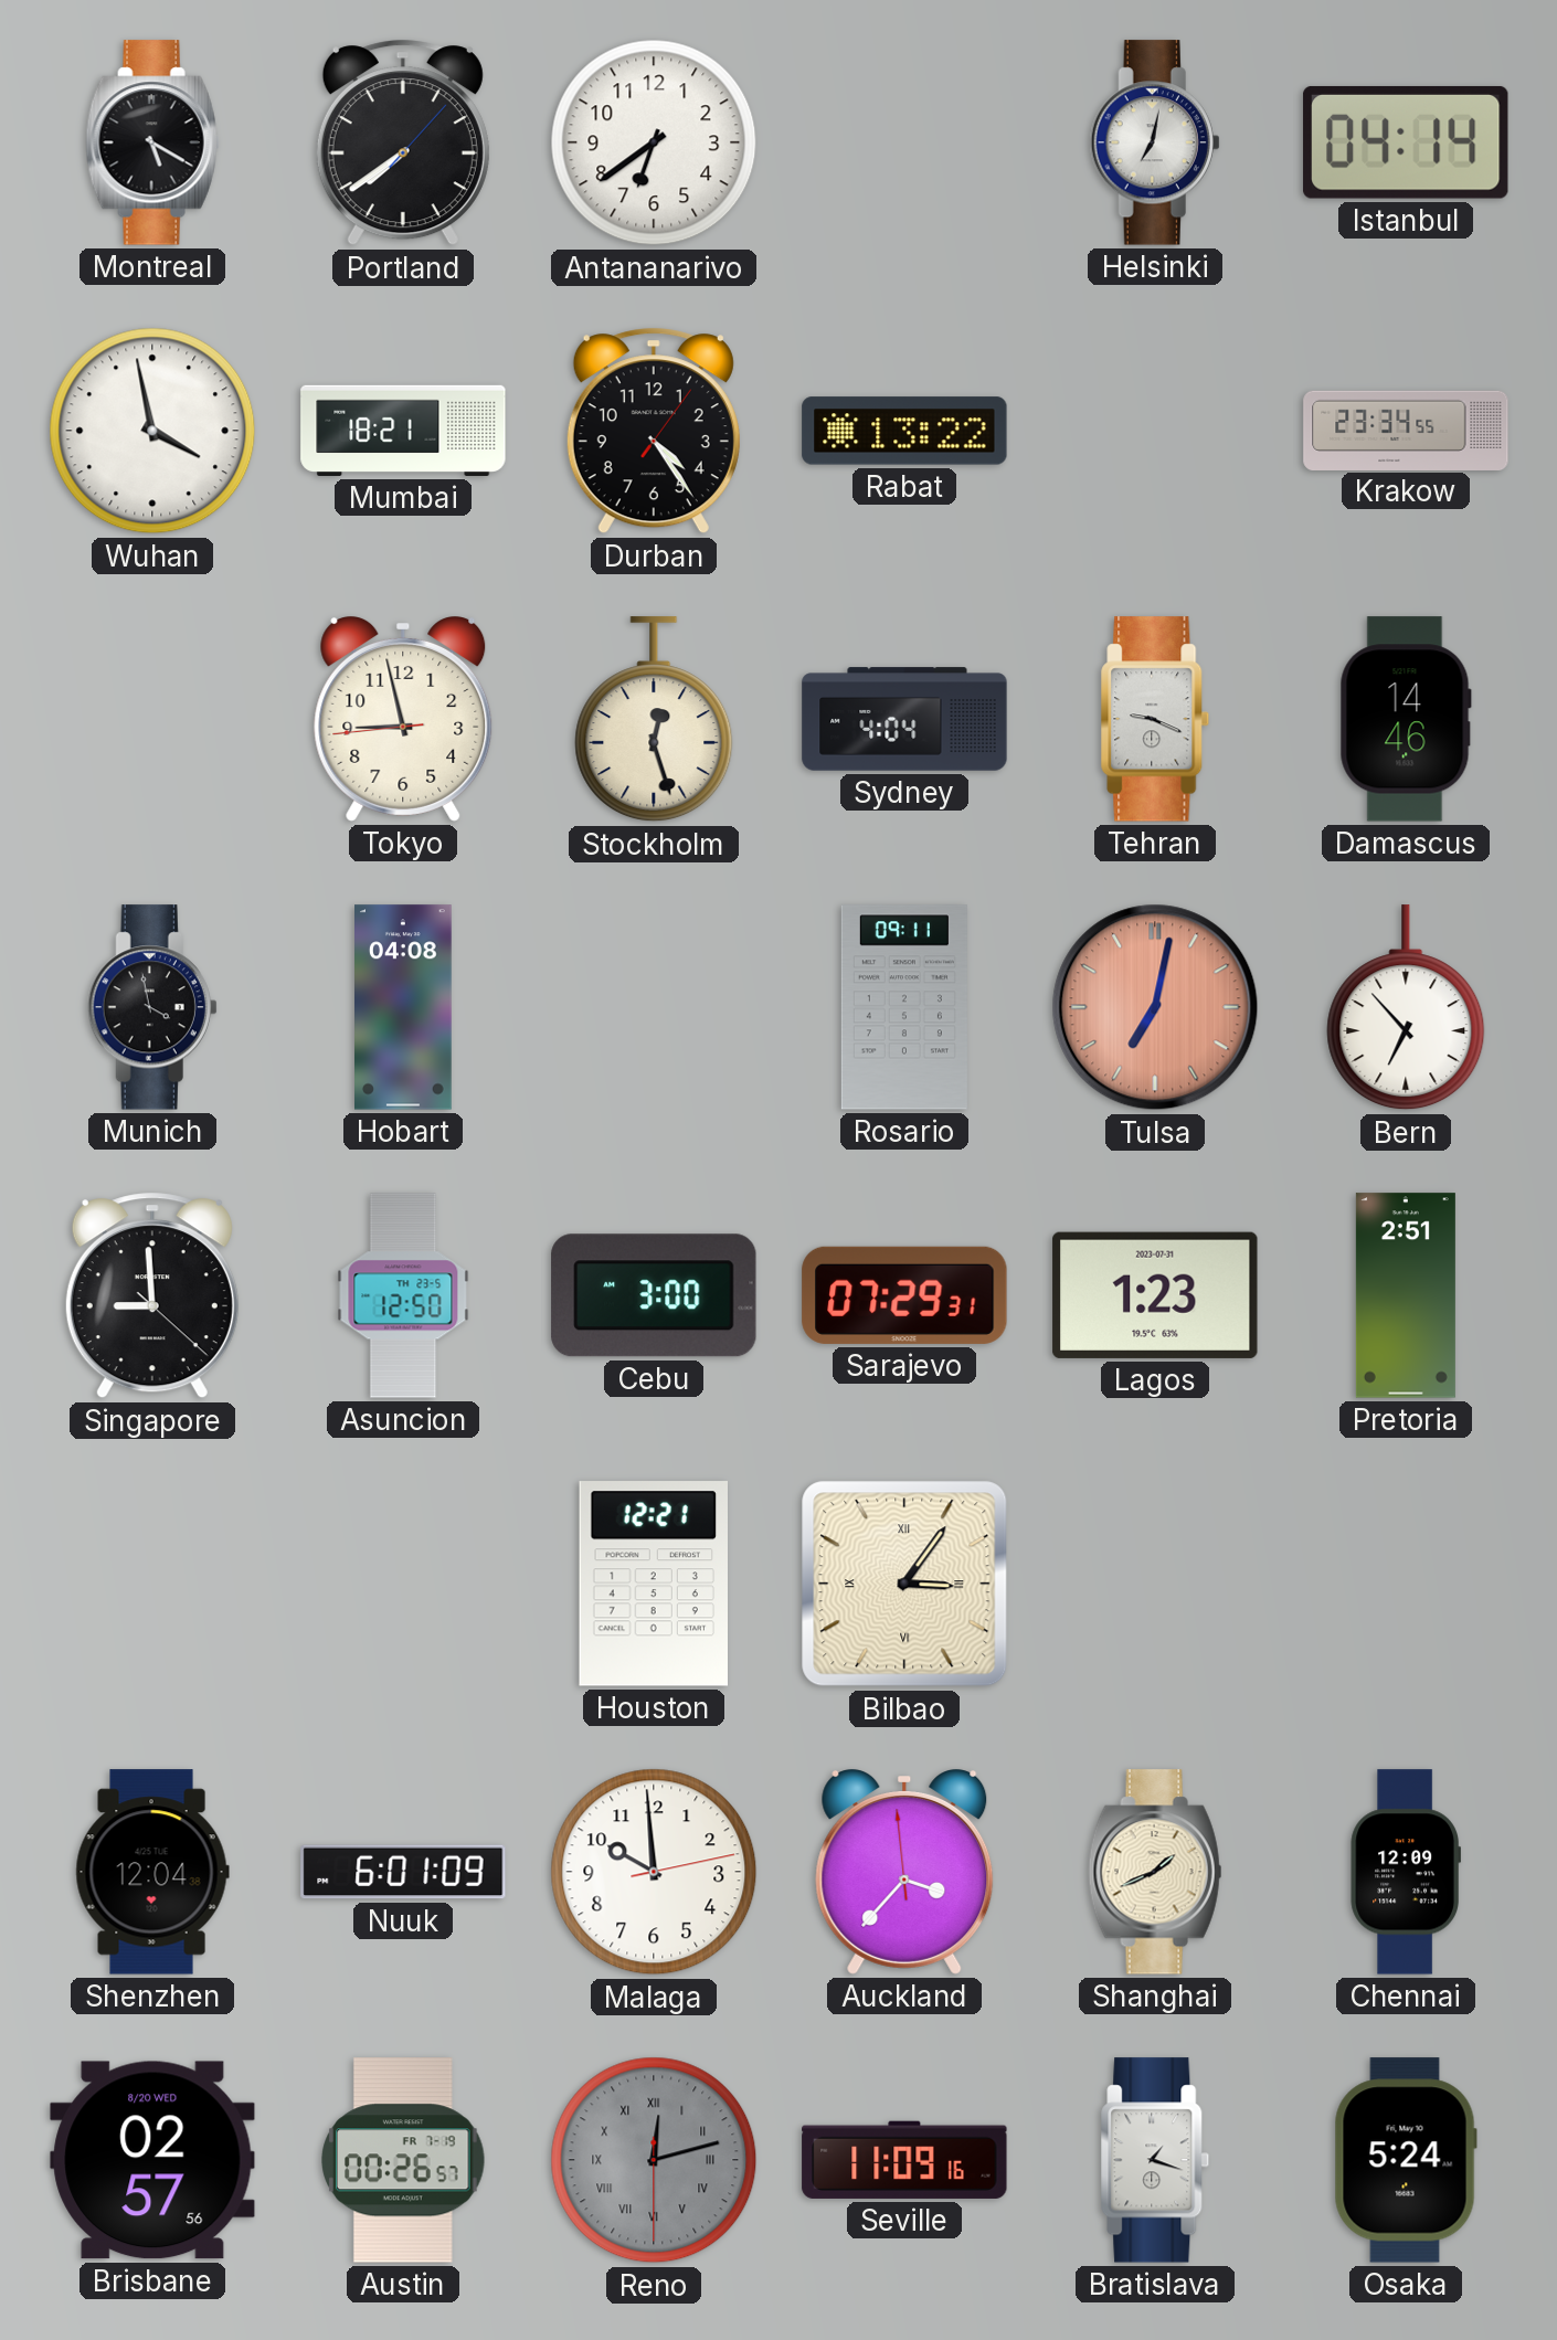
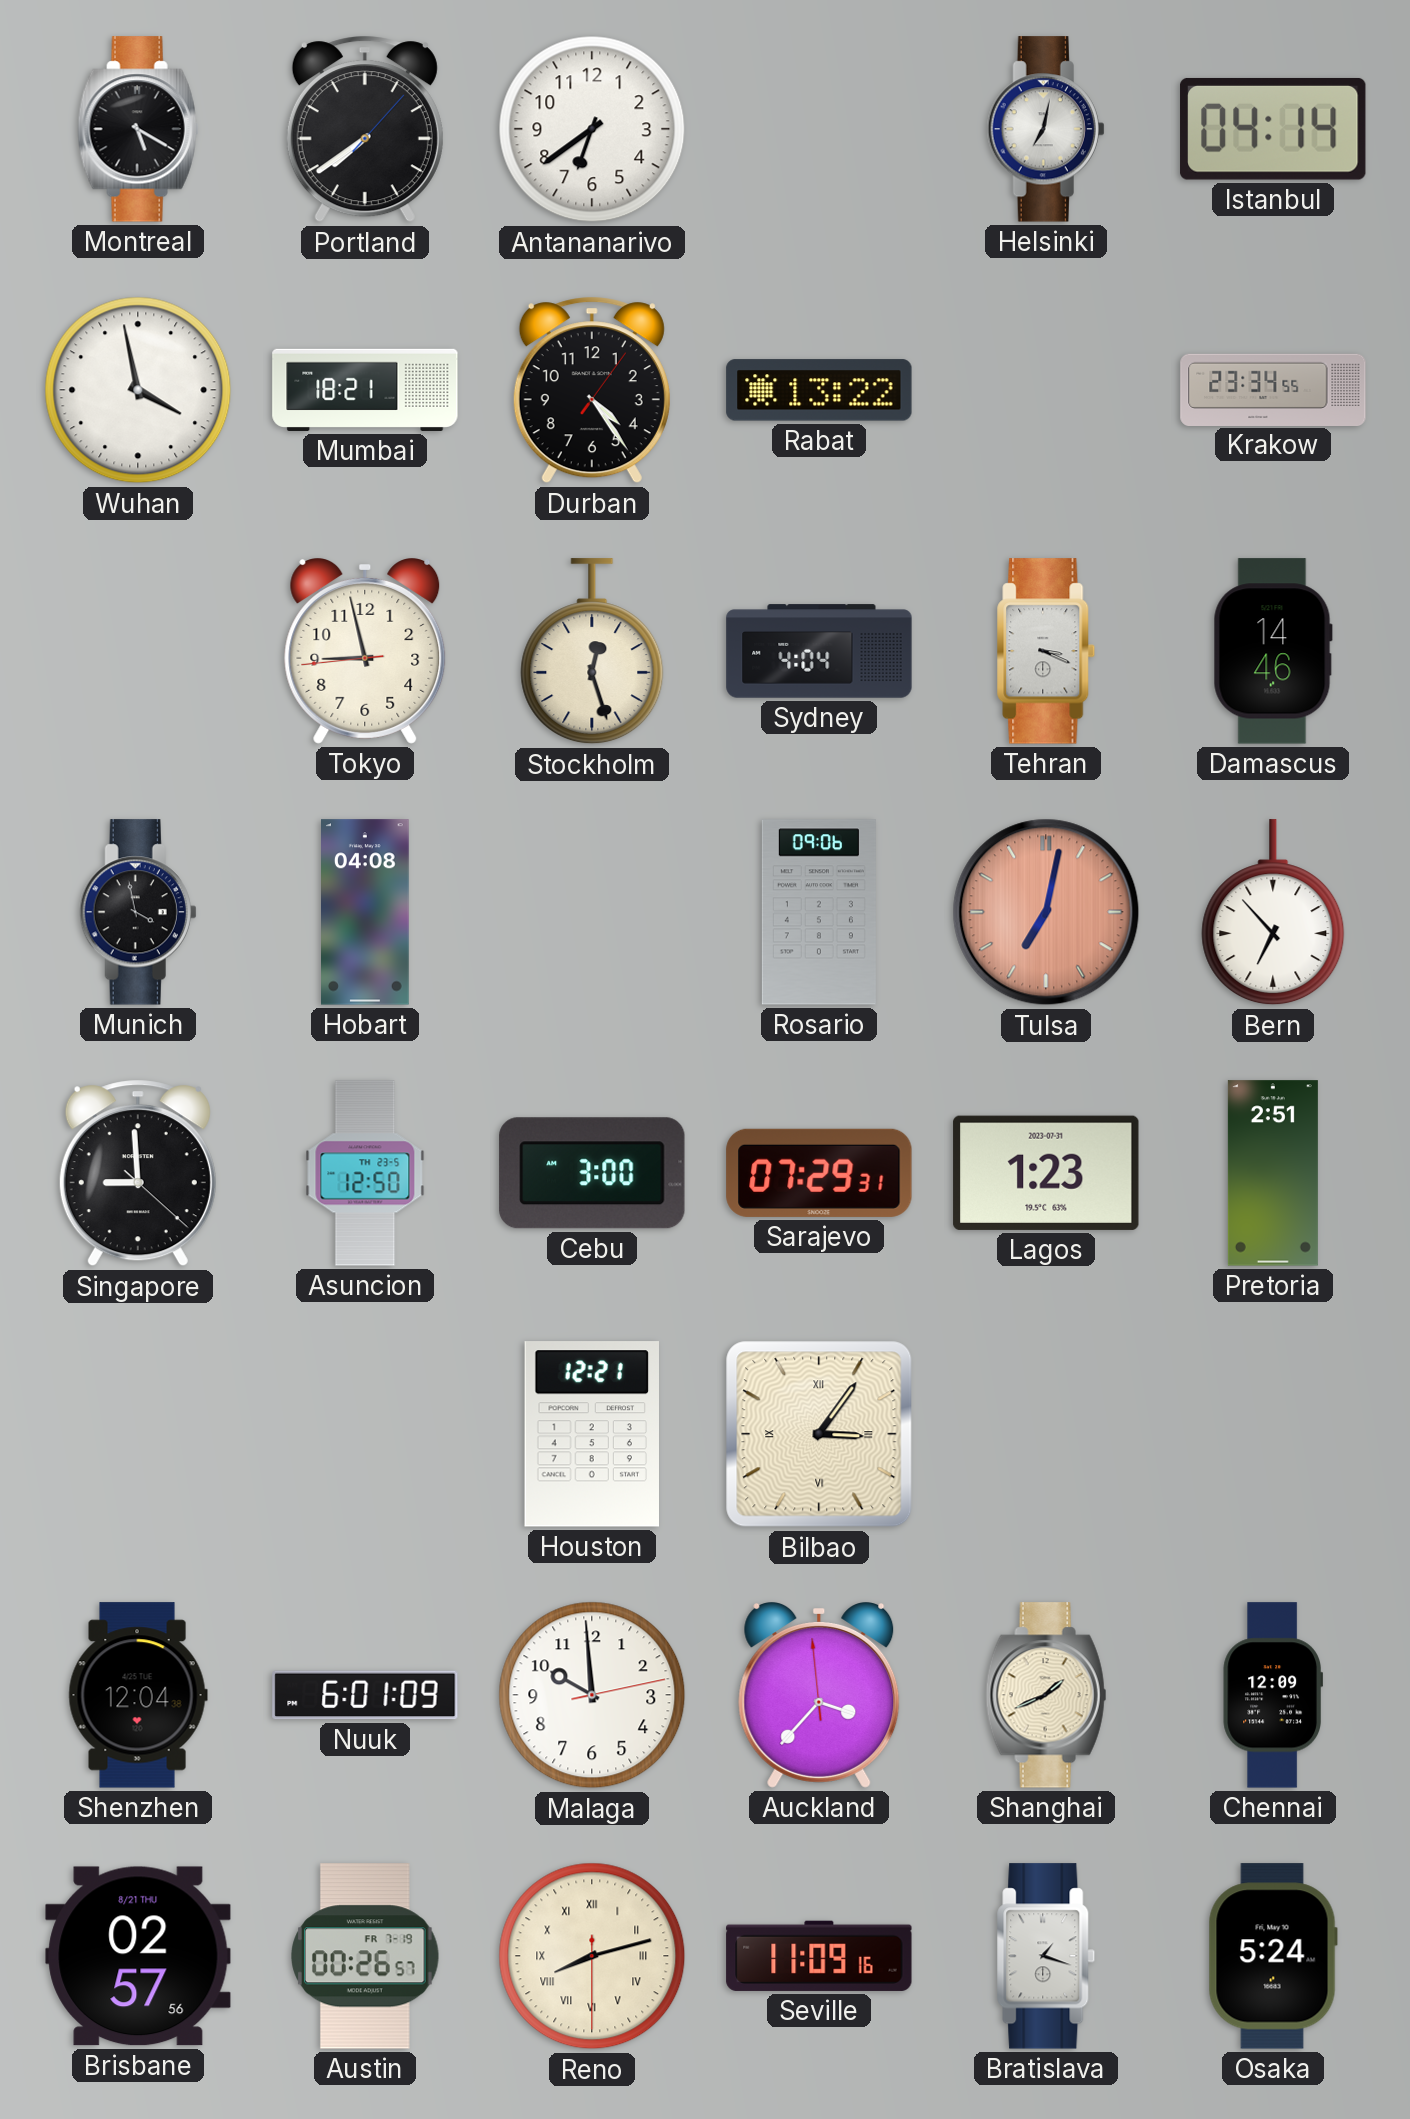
Tehran: 9:19 -> 3:19
Rosario: 09:11 -> 09:06
Brisbane date: 8/20 WED -> 8/21 THU
Reno: 12:12 -> 8:12
Reno dial: grey -> cream
